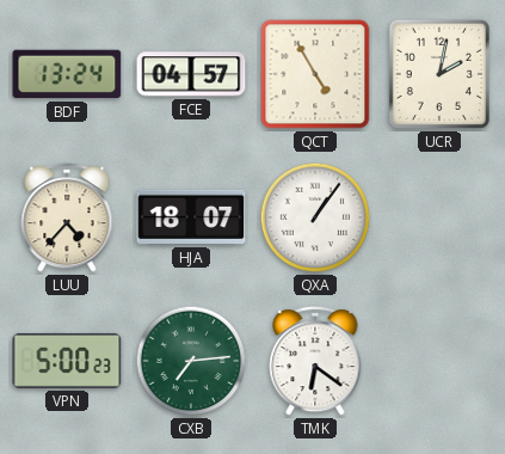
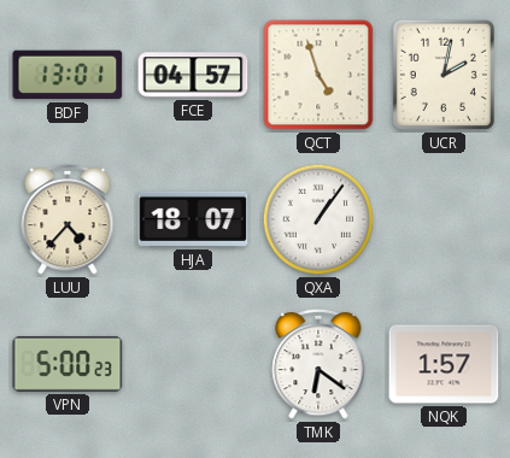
BDF: 13:24 -> 13:01
QCT: 4:55 -> 4:57
CXB: 7:14 -> none
NQK: none -> 1:57
